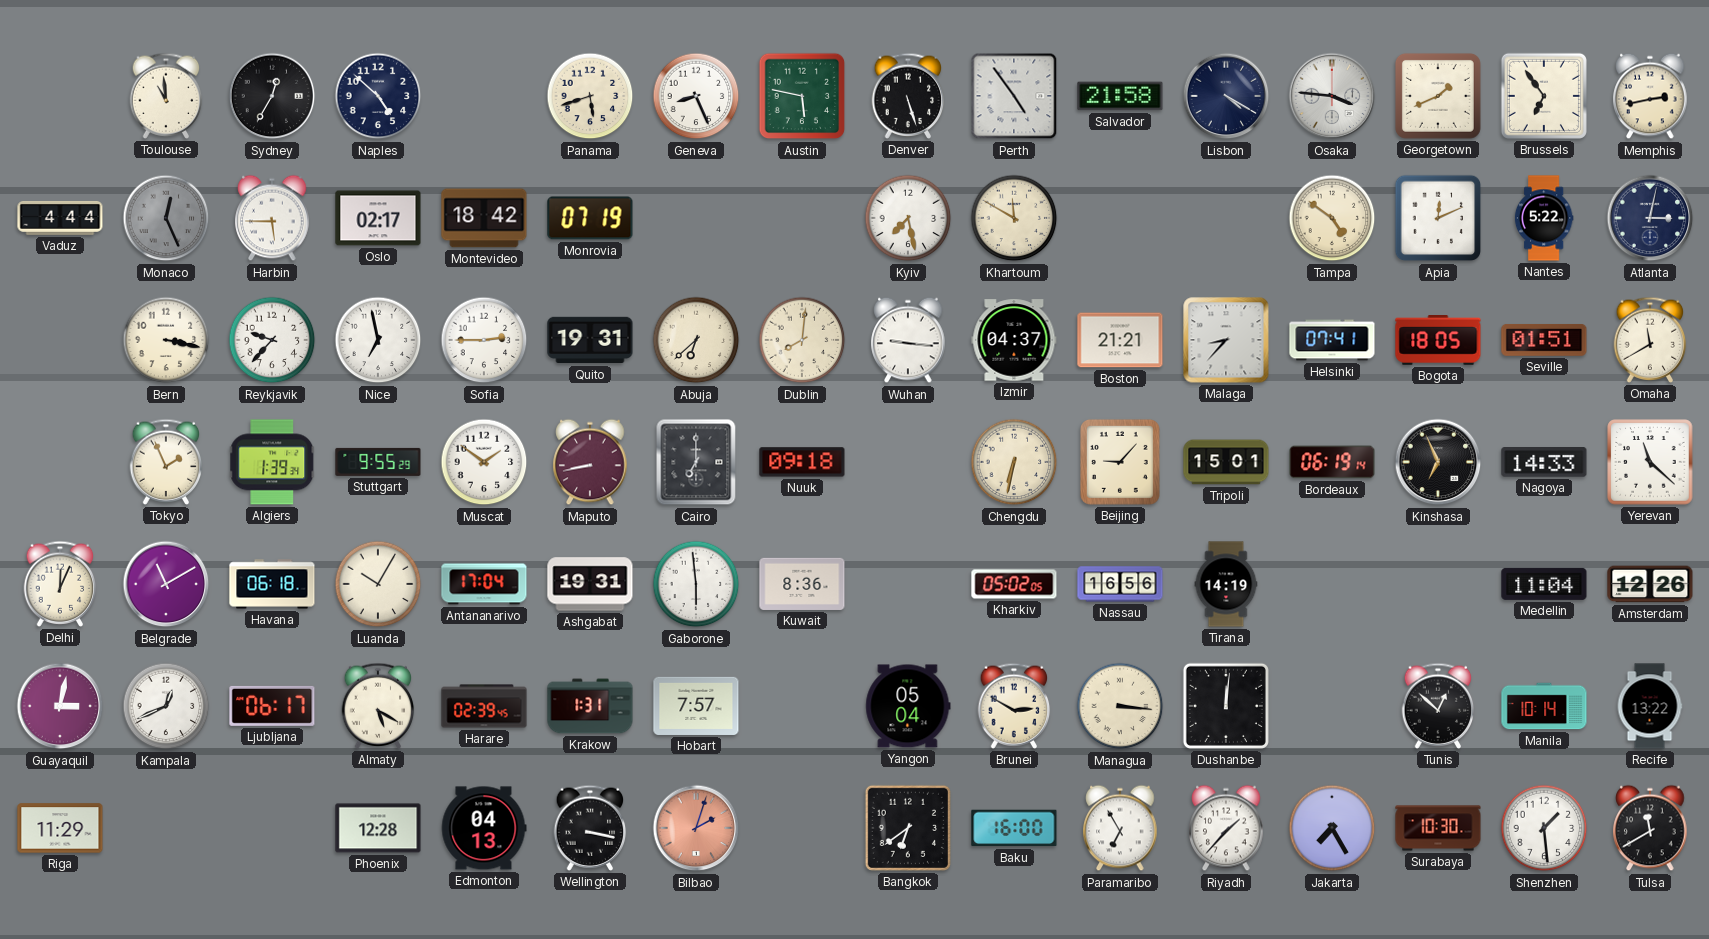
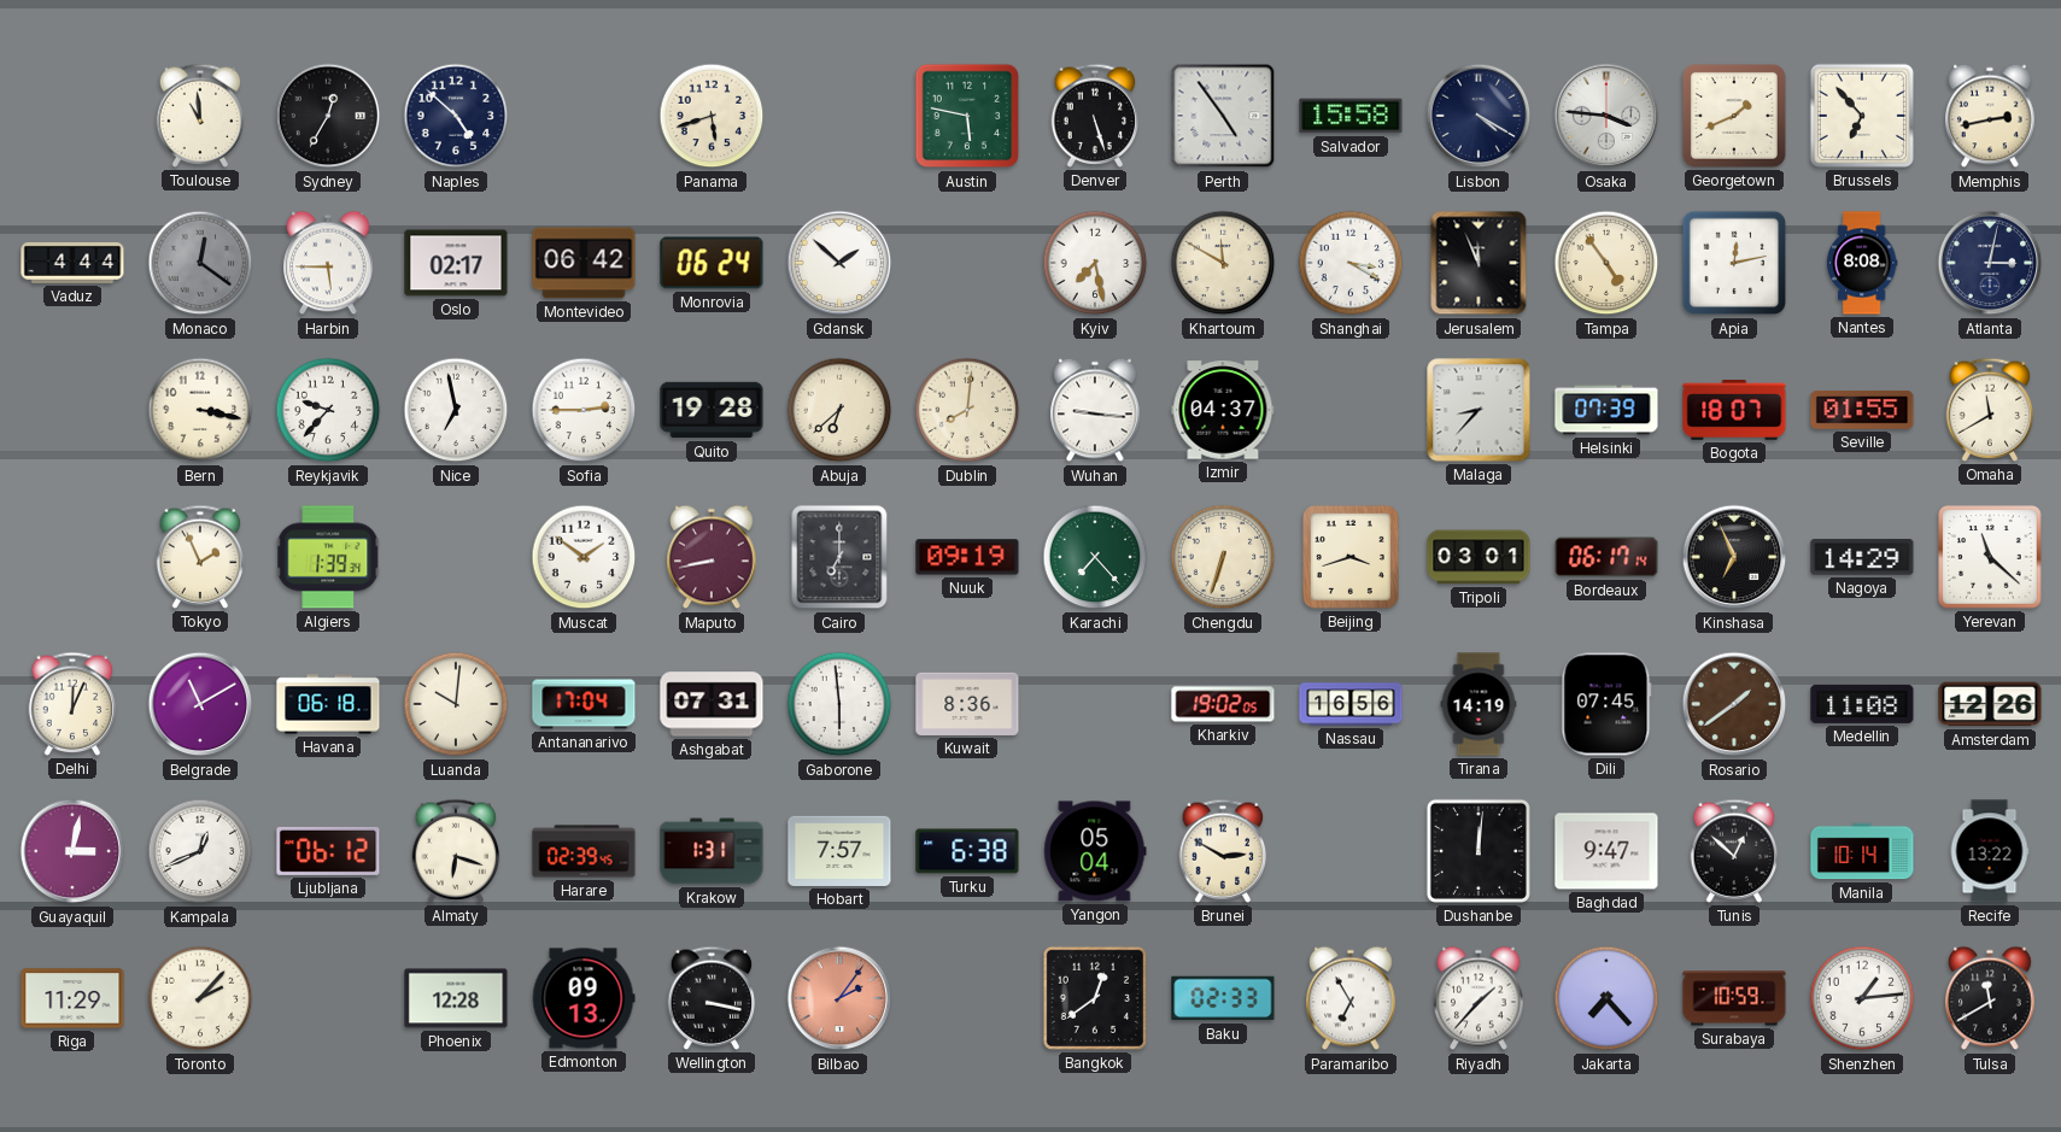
Geneva: 8:26 -> none
Salvador: 21:58 -> 15:58
Brussels: 6:54 -> 6:53
Monaco: 12:26 -> 12:21
Montevideo: 18:42 -> 06:42
Monrovia: 07:19 -> 06:24
Gdansk: none -> 1:52
Shanghai: none -> 3:20
Jerusalem: none -> 11:56
Tampa: 4:51 -> 4:54
Apia: 12:11 -> 12:13
Nantes: 5:22 -> 8:08
Quito: 19:31 -> 19:28
Boston: 21:21 -> none
Helsinki: 07:41 -> 07:39
Bogota: 18:05 -> 18:07
Seville: 01:51 -> 01:55
Stuttgart: 9:55 -> none
Nuuk: 09:18 -> 09:19
Karachi: none -> 7:23
Chengdu: 6:32 -> 6:33
Beijing: 9:07 -> 3:42
Tripoli: 15:01 -> 03:01
Bordeaux: 06:19 -> 06:17
Nagoya: 14:33 -> 14:29
Luanda: 10:05 -> 10:01
Ashgabat: 19:31 -> 07:31
Kharkiv: 05:02 -> 19:02
Dili: none -> 07:45
Rosario: none -> 1:39
Medellin: 11:04 -> 11:08
Ljubljana: 06:17 -> 06:12
Almaty: 5:20 -> 6:18
Turku: none -> 6:38
Managua: 3:16 -> none
Baghdad: none -> 9:47
Toronto: none -> 2:07
Edmonton: 04:13 -> 09:13
Bilbao: 2:03 -> 2:06
Bangkok: 6:39 -> 12:39
Baku: 16:00 -> 02:33
Jakarta: 7:25 -> 7:23
Surabaya: 10:30 -> 10:59
Shenzhen: 1:29 -> 1:14
